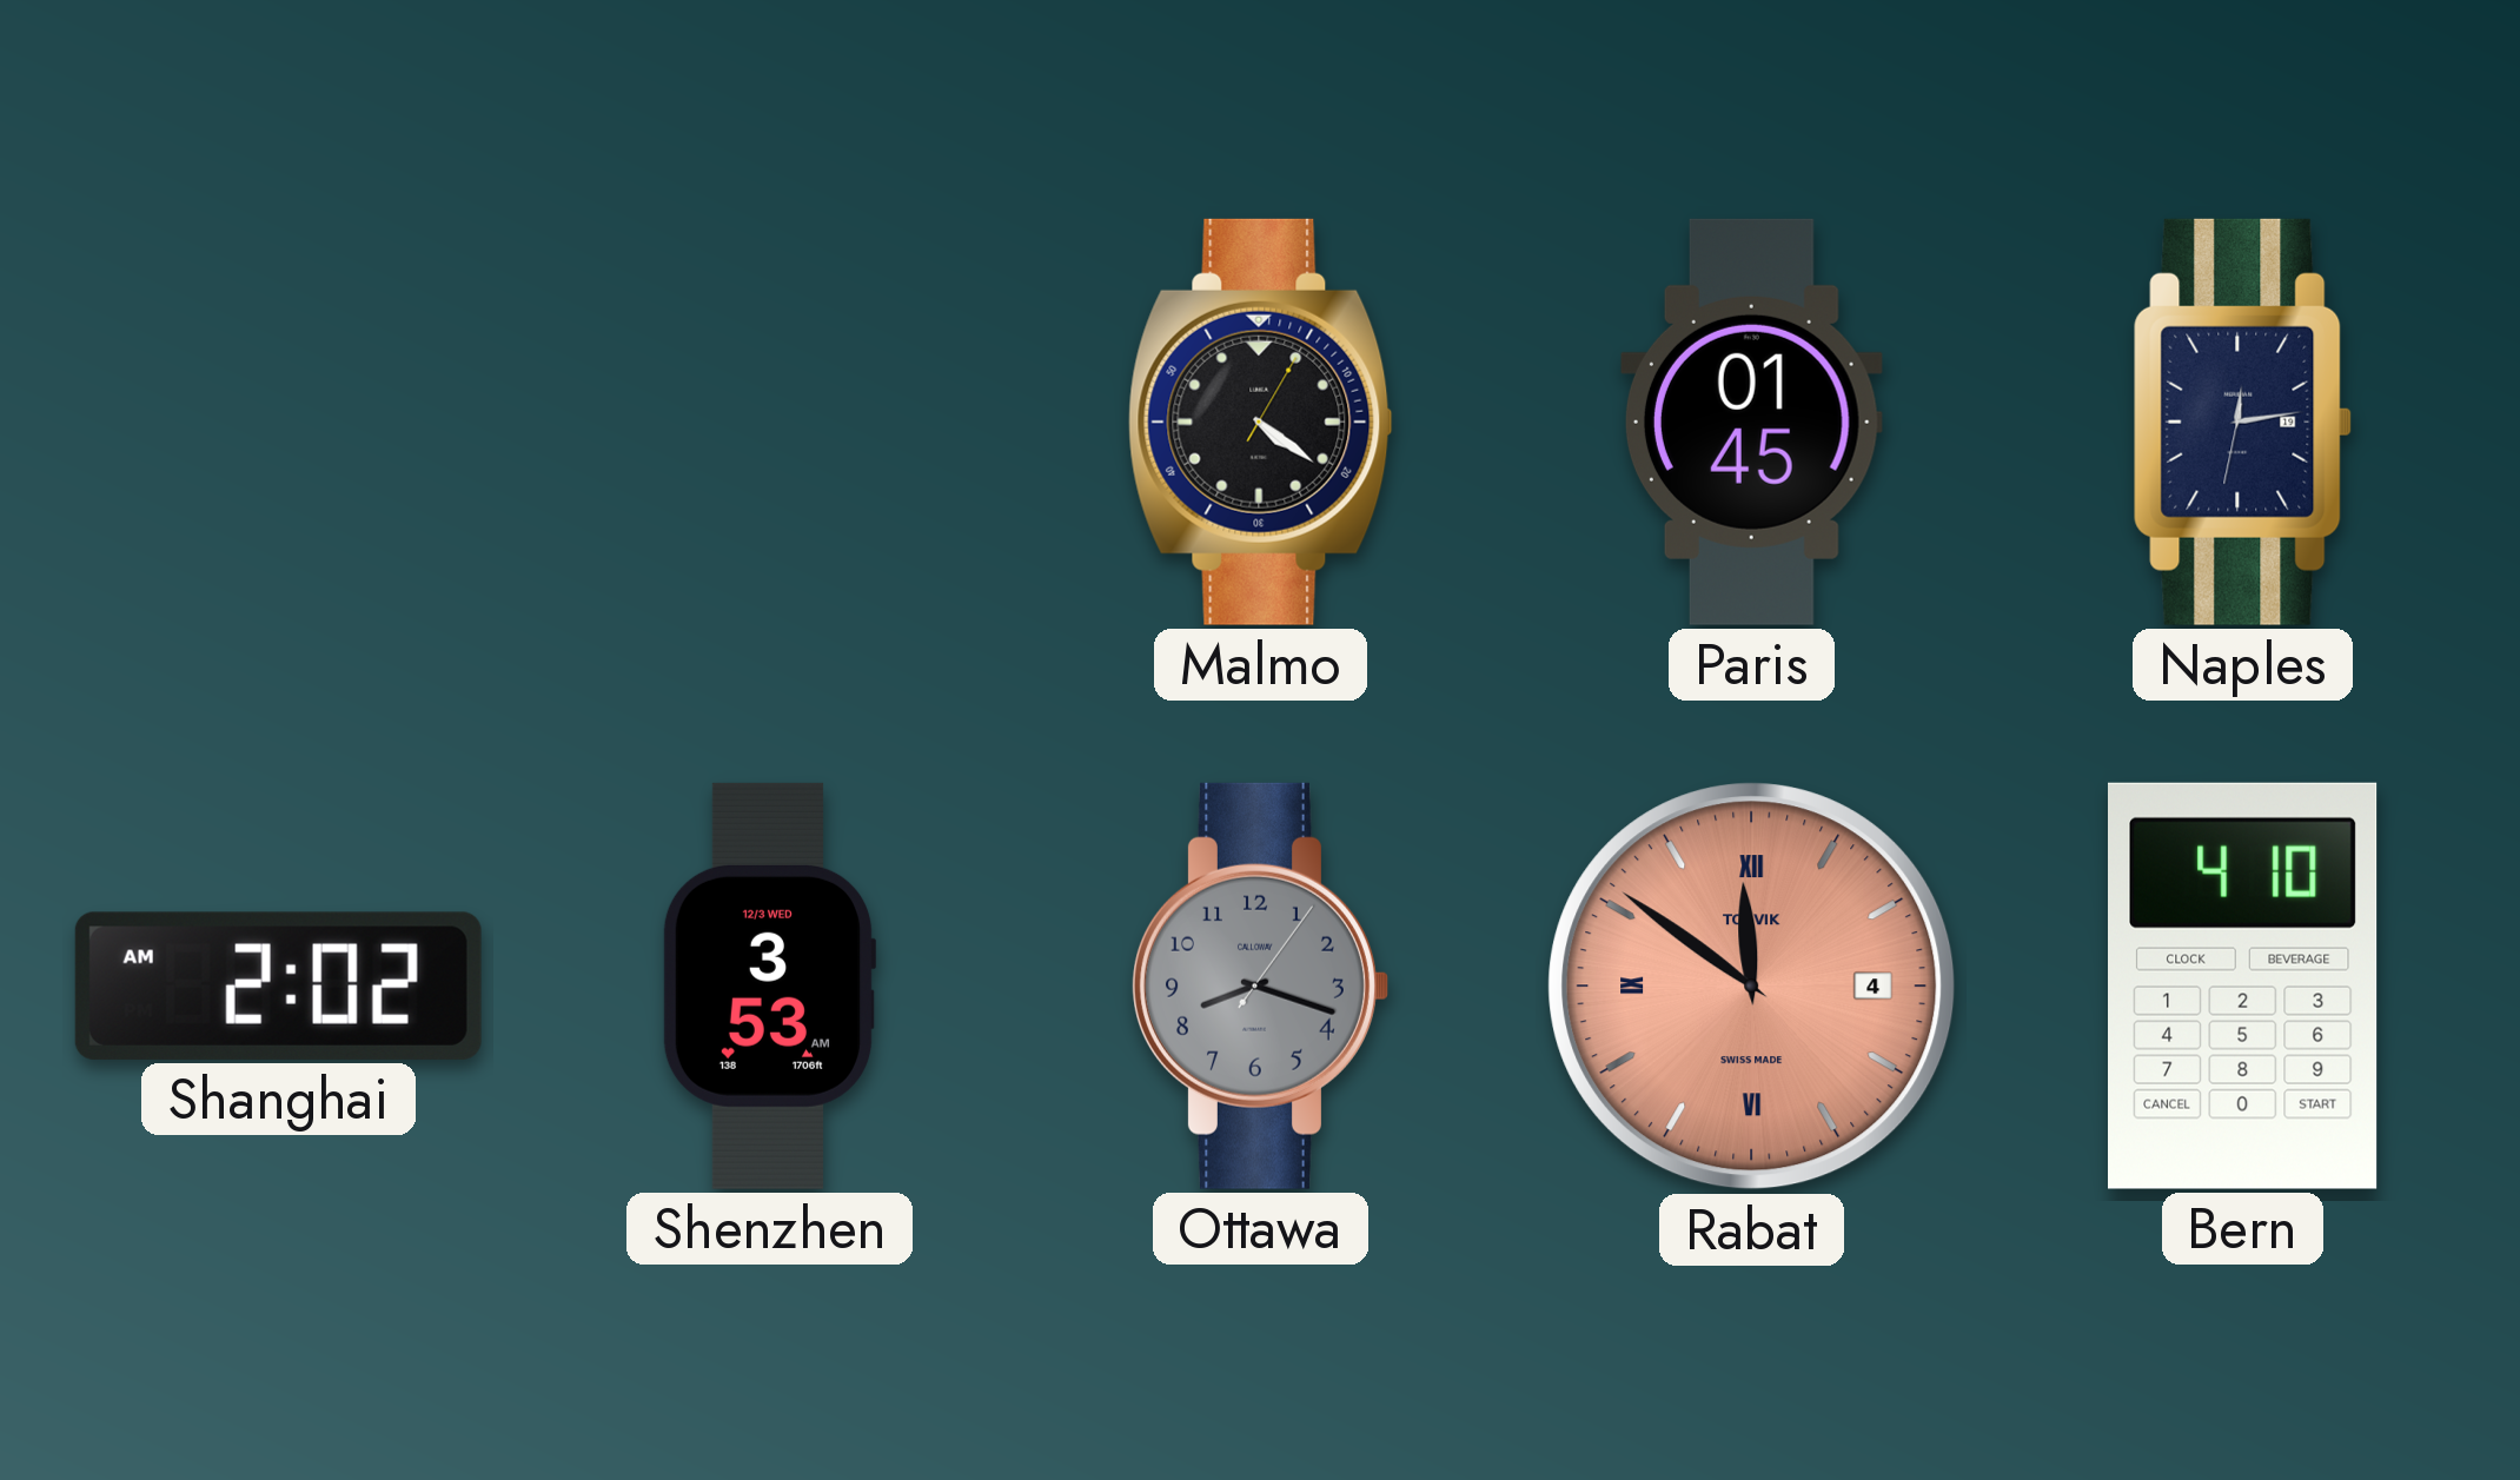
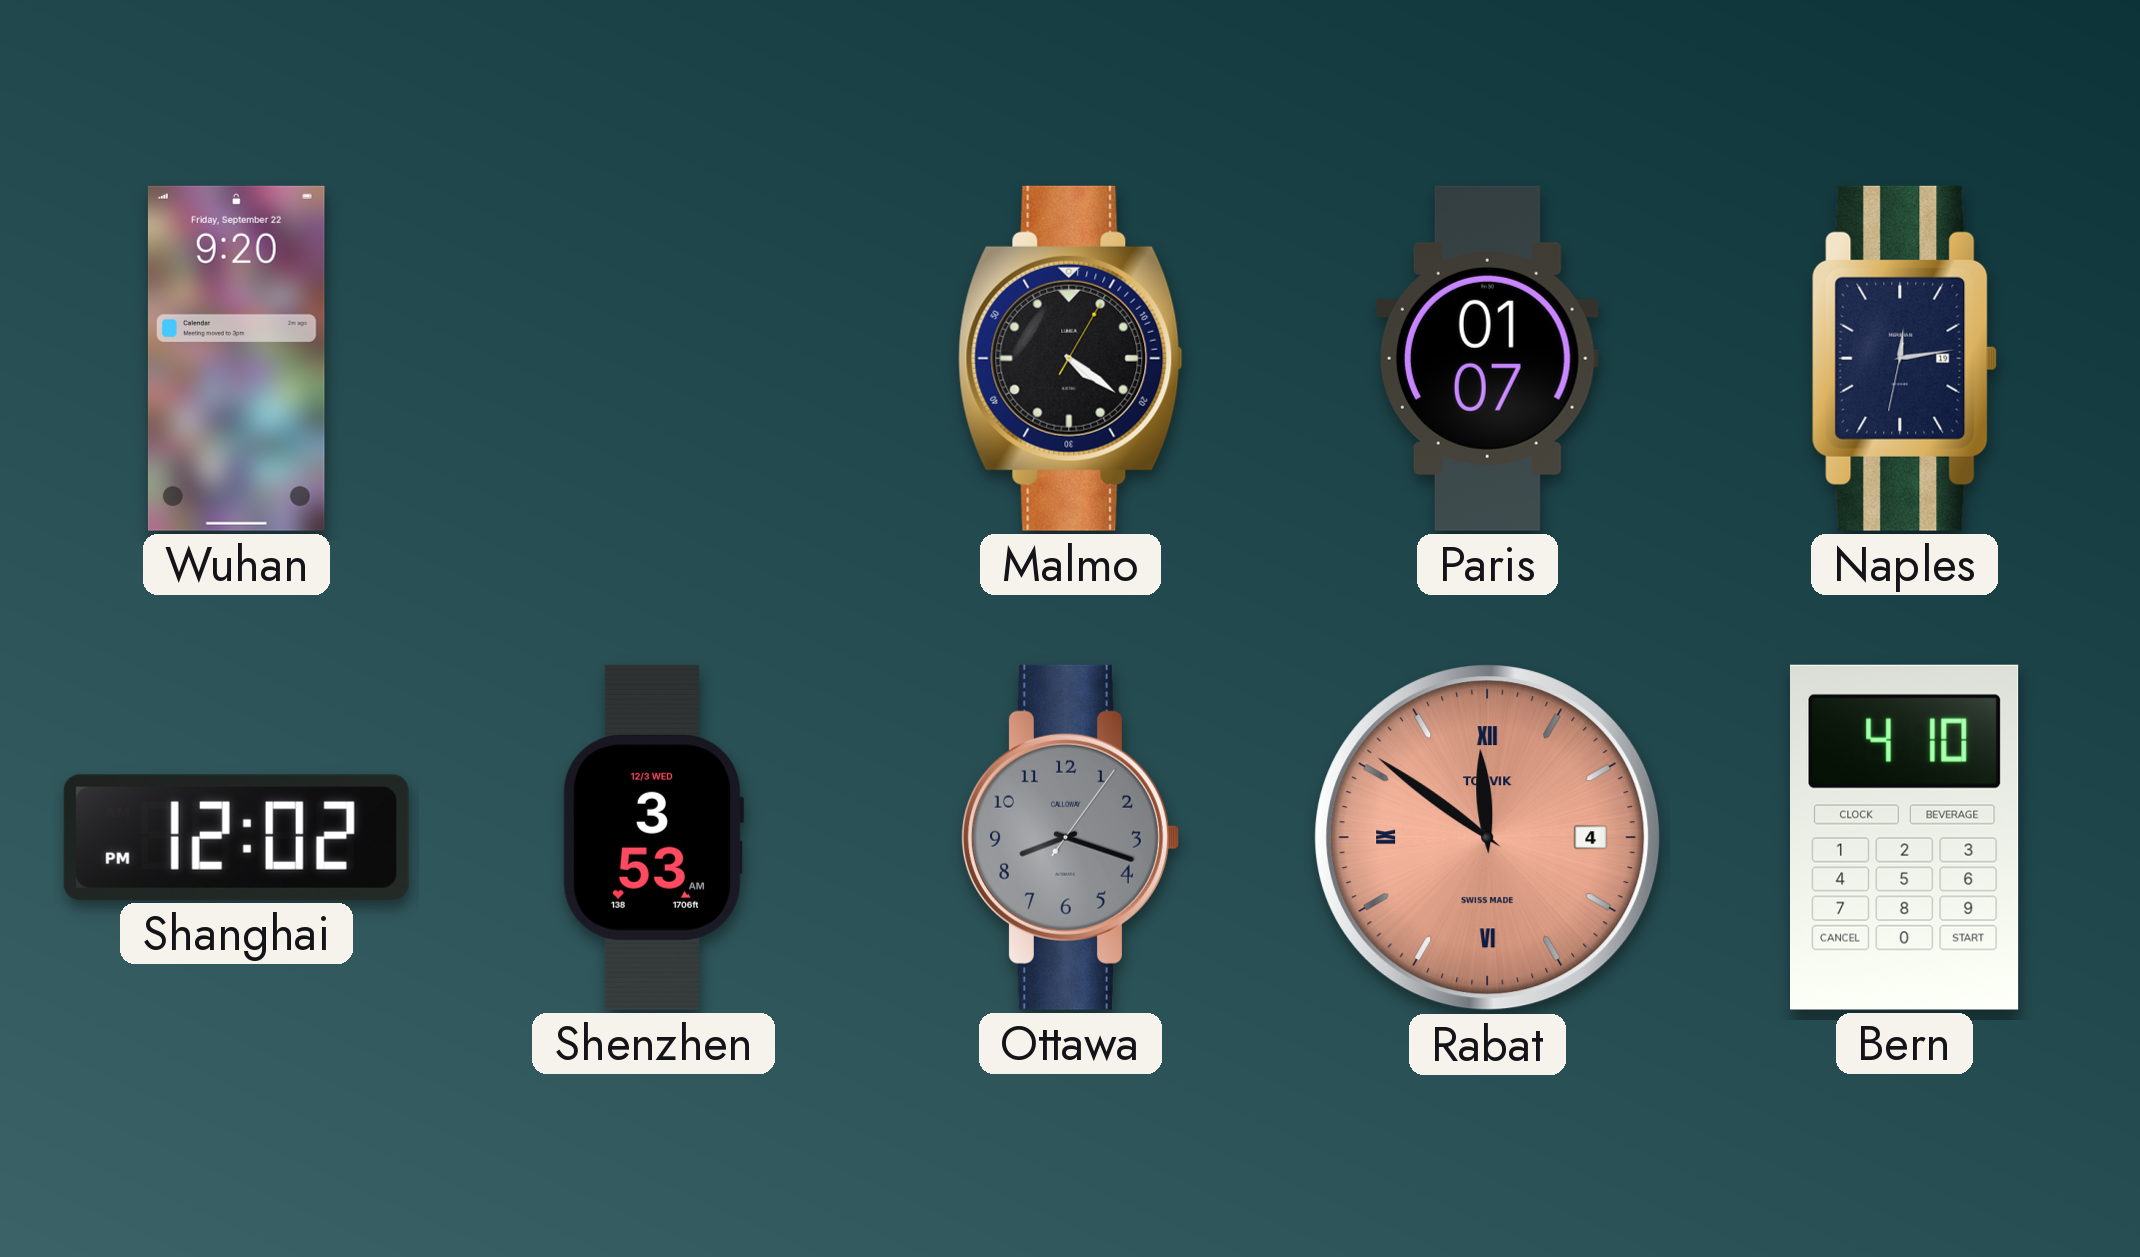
Wuhan: none -> 9:20
Paris: 01:45 -> 01:07
Shanghai: 2:02 -> 12:02
